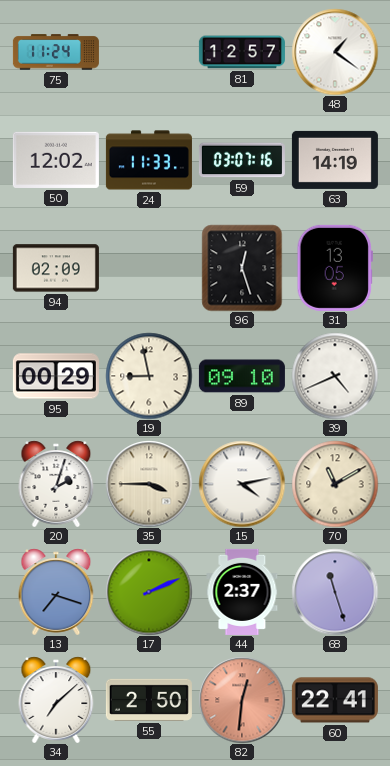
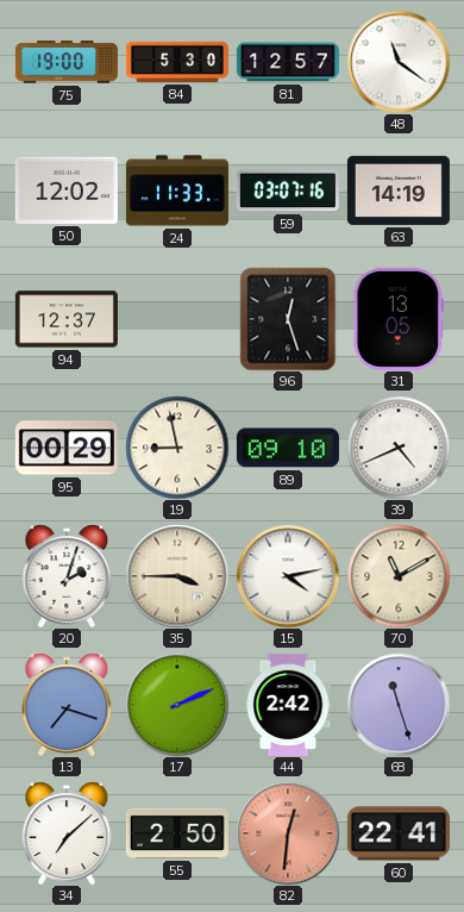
75: 11:24 -> 19:00
84: none -> 5:30
48: 1:21 -> 11:21
94: 02:09 -> 12:37
44: 2:37 -> 2:42
